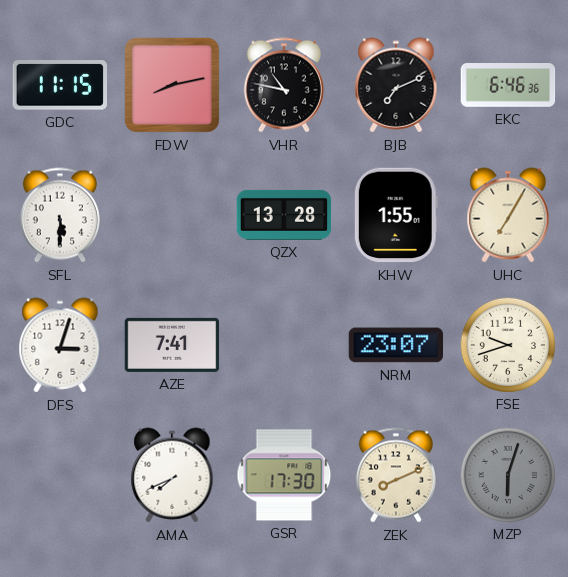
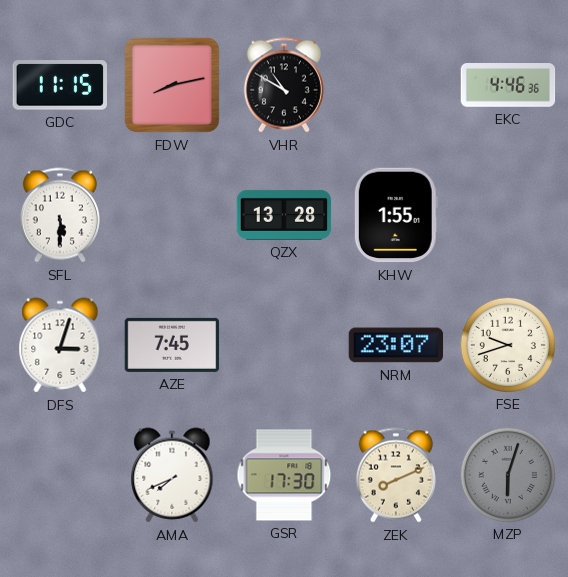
VHR: 10:47 -> 10:50
BJB: 7:11 -> none
EKC: 6:46 -> 4:46
UHC: 7:05 -> none
AZE: 7:41 -> 7:45
